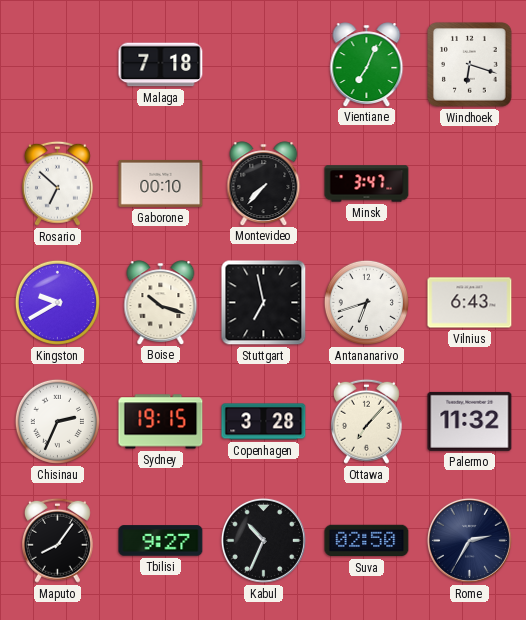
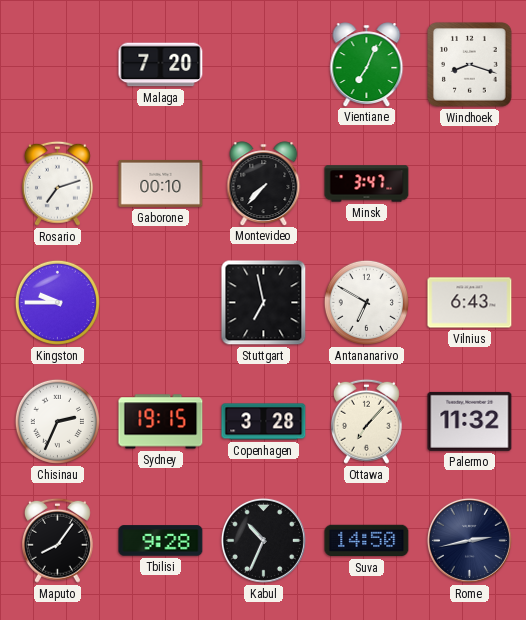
Malaga: 7:18 -> 7:20
Windhoek: 6:18 -> 8:18
Rosario: 6:52 -> 7:12
Kingston: 9:40 -> 9:45
Boise: 10:18 -> none
Antananarivo: 6:42 -> 6:50
Tbilisi: 9:27 -> 9:28
Suva: 02:50 -> 14:50
Rome: 2:35 -> 2:43
